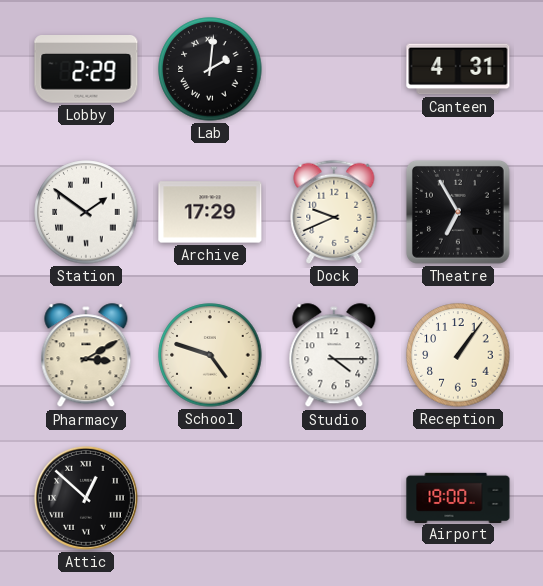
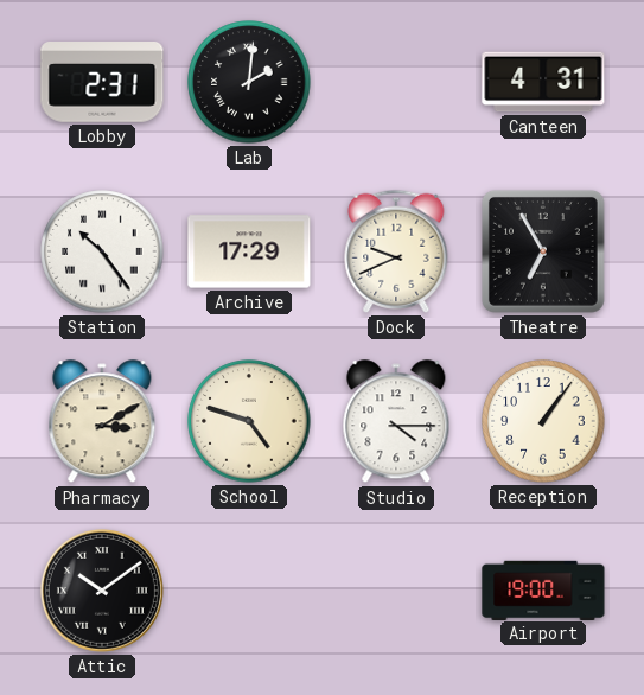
Lobby: 2:29 -> 2:31
Station: 1:51 -> 10:24
Attic: 12:52 -> 10:09
